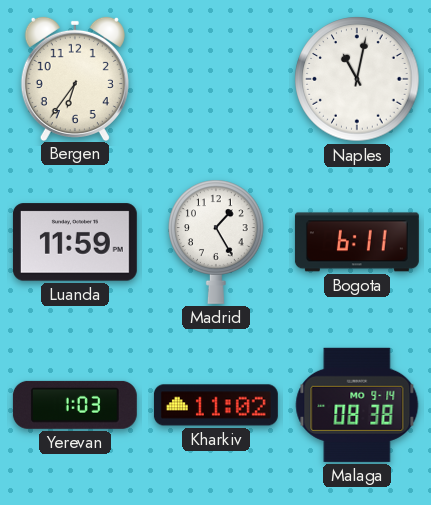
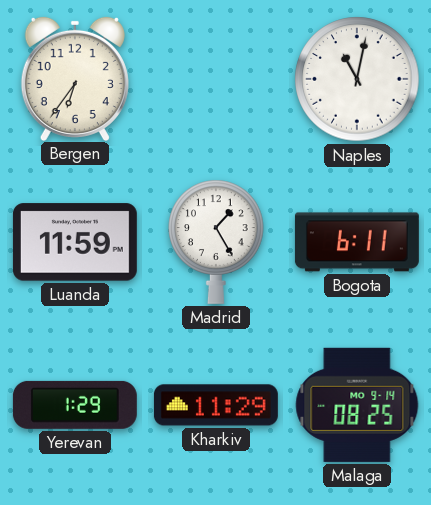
Yerevan: 1:03 -> 1:29
Kharkiv: 11:02 -> 11:29
Malaga: 08:38 -> 08:25
